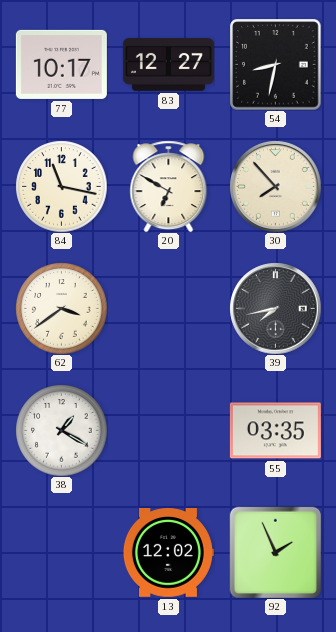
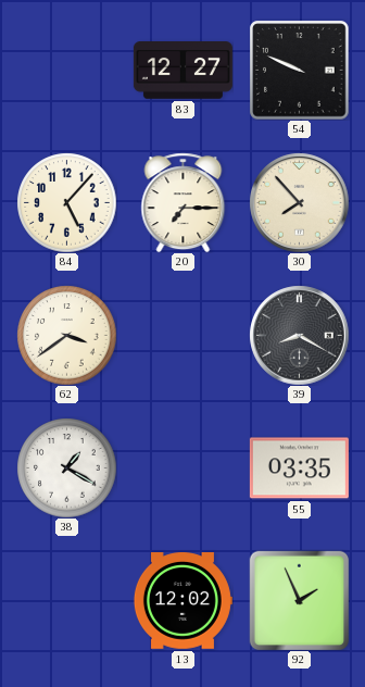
77: 10:17 -> none
54: 8:32 -> 9:49
84: 11:17 -> 5:07
20: 6:50 -> 7:15
39: 7:43 -> 8:20
